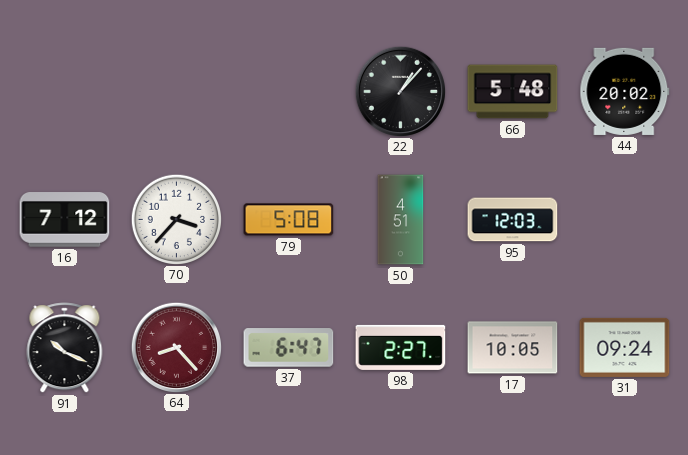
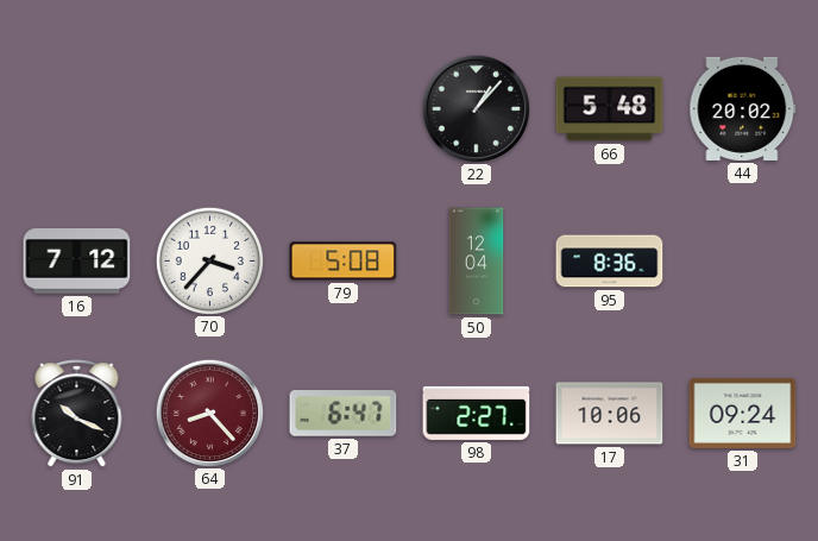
50: 4:51 -> 12:04
95: 12:03 -> 8:36
17: 10:05 -> 10:06
